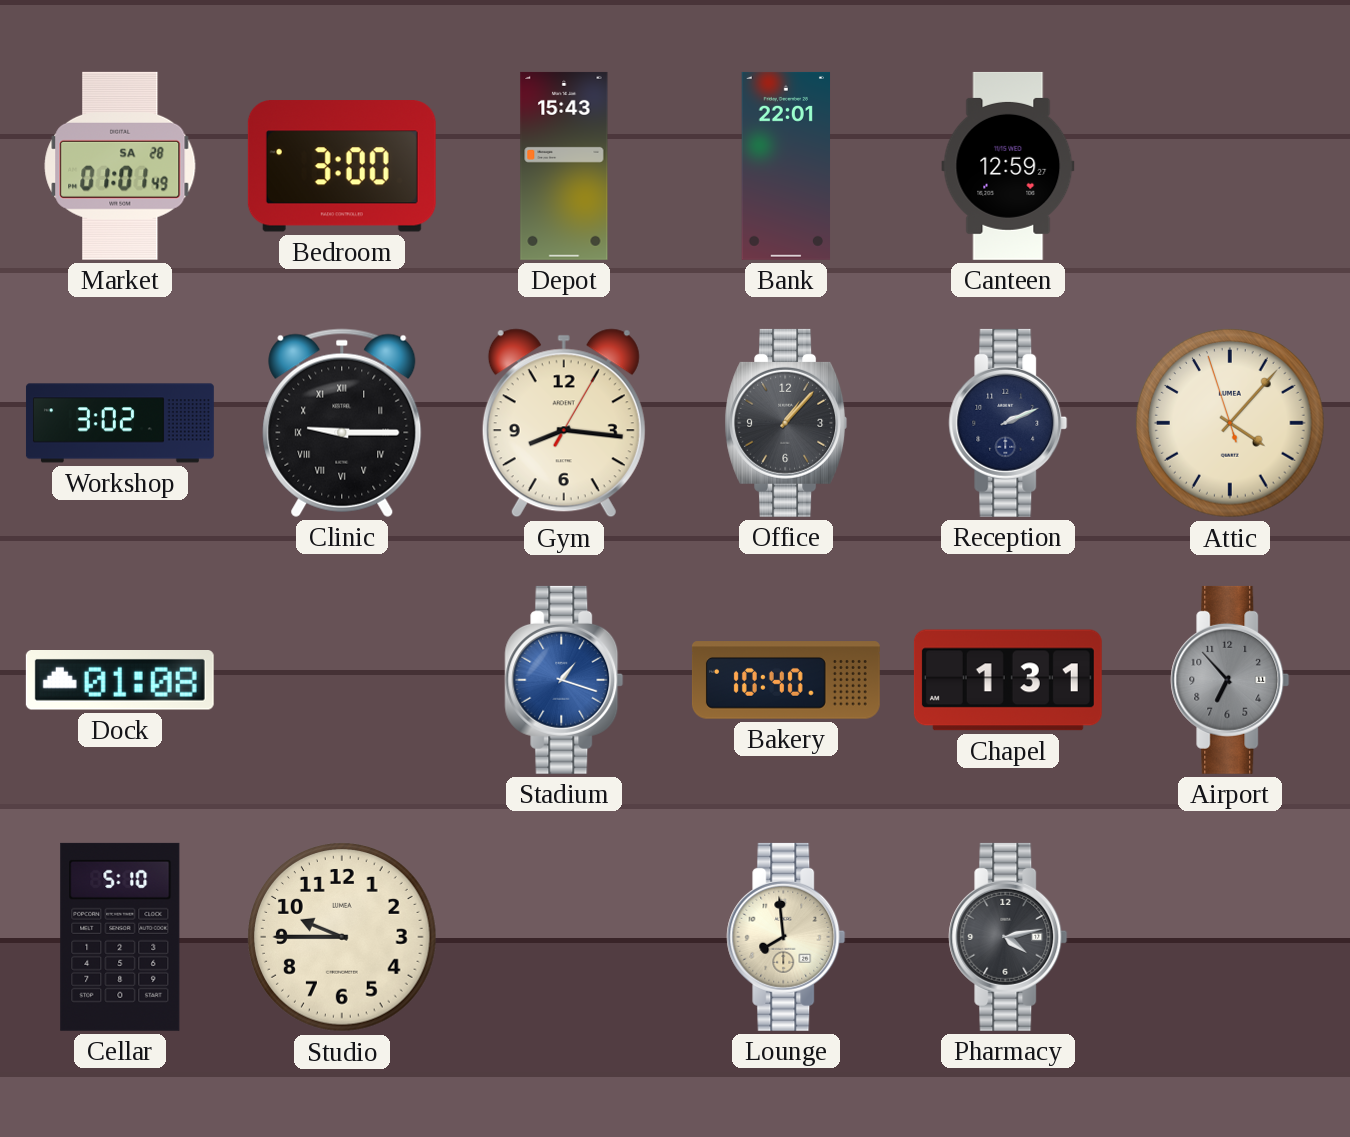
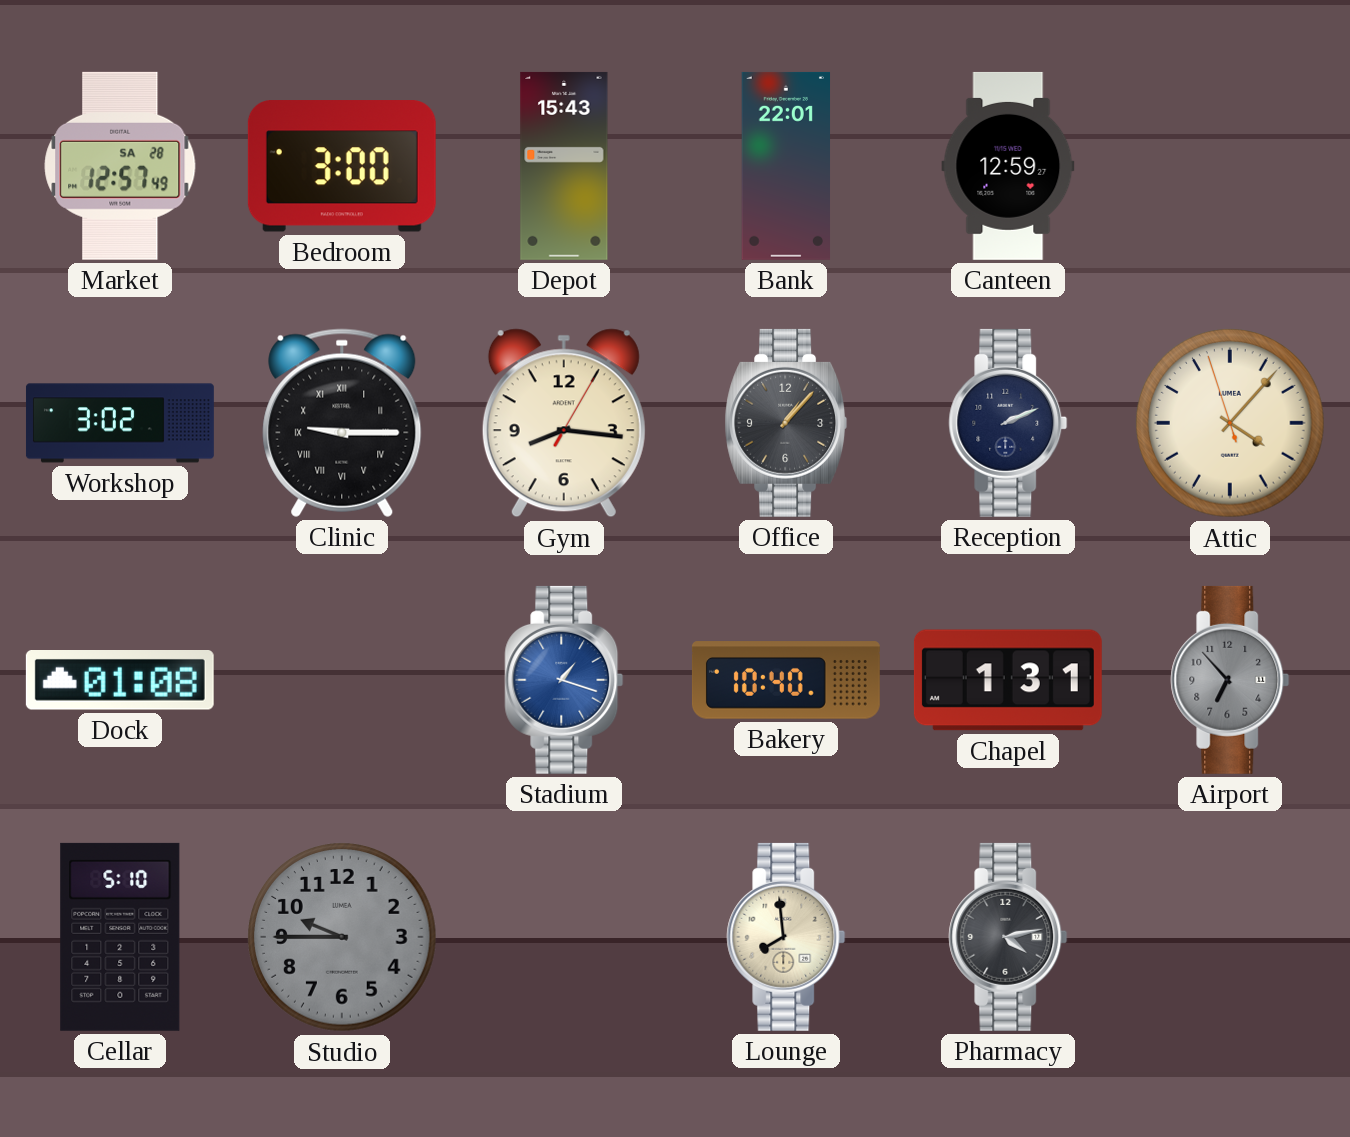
Market: 01:01 -> 12:57
Studio dial: cream -> grey
